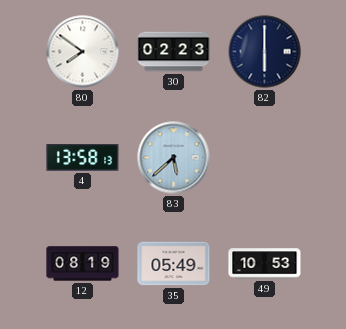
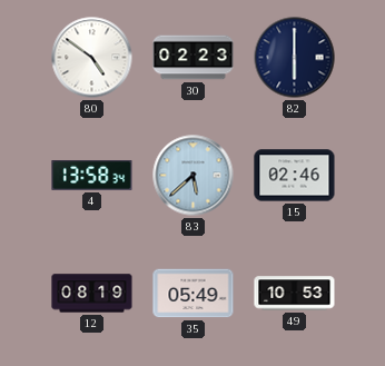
80: 7:51 -> 4:51
4: 13:58:13 -> 13:58:34
15: none -> 02:46
